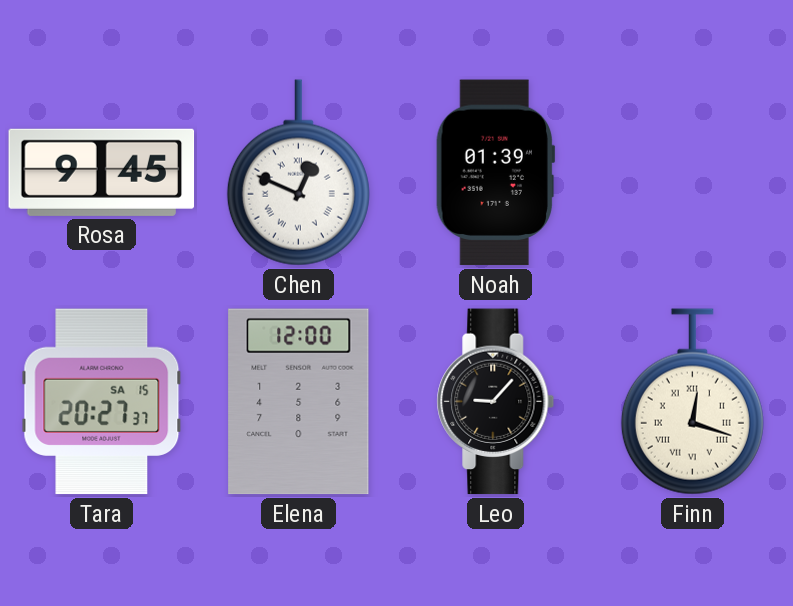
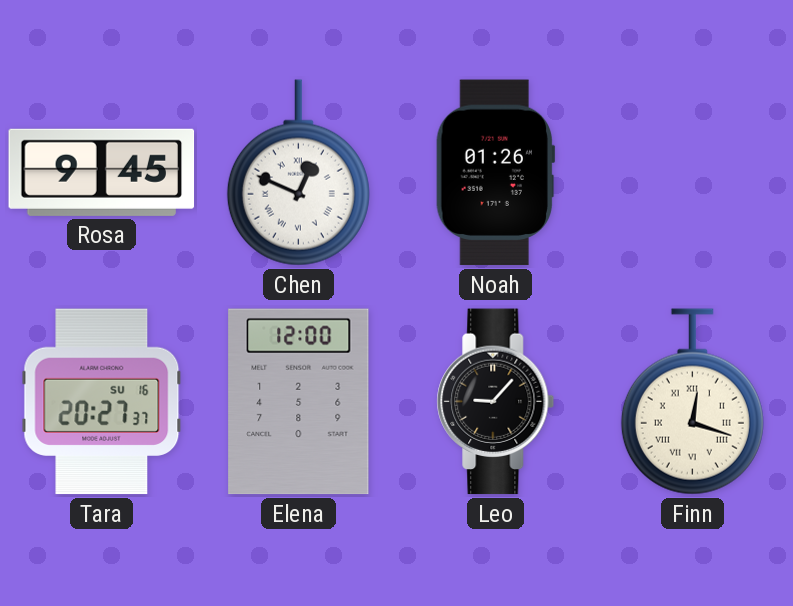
Noah: 01:39 -> 01:26
Tara date: SA 15 -> SU 16
